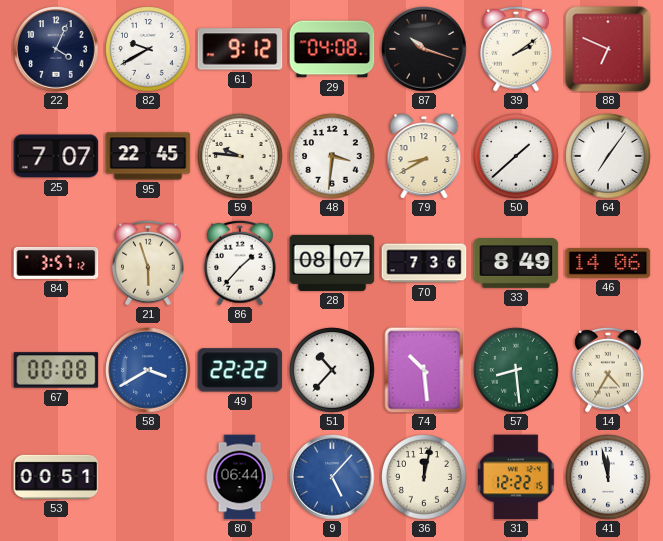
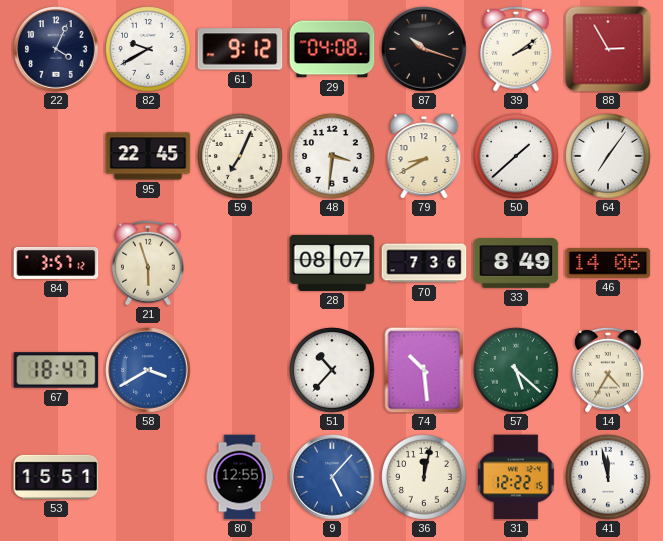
88: 6:49 -> 2:55
25: 7:07 -> none
59: 9:46 -> 7:04
86: 1:37 -> none
67: 00:08 -> 18:47
49: 22:22 -> none
57: 8:29 -> 5:22
53: 00:51 -> 15:51
80: 06:44 -> 12:55
